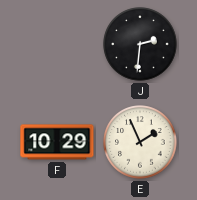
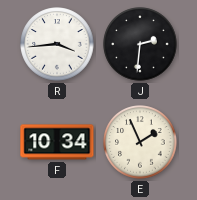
R: none -> 3:44
F: 10:29 -> 10:34
